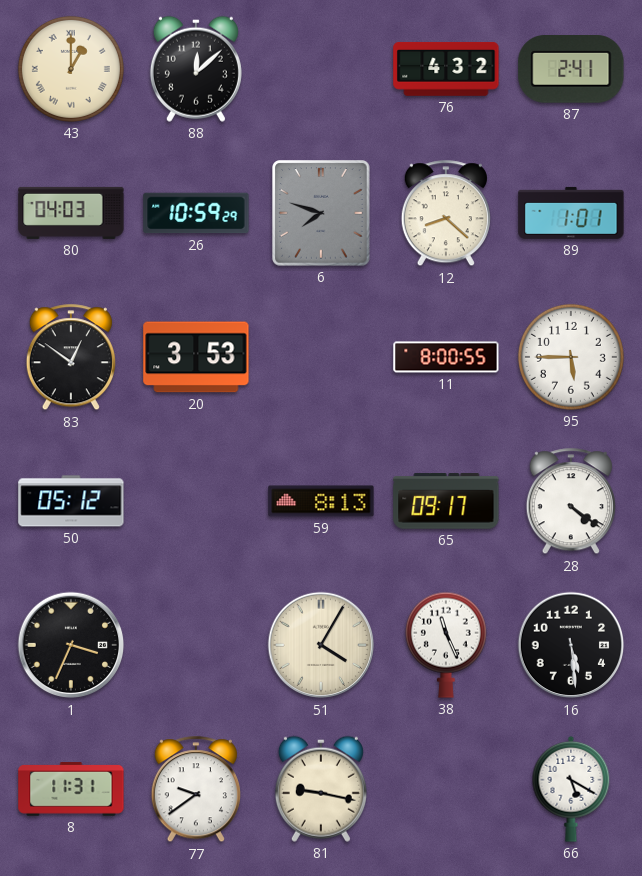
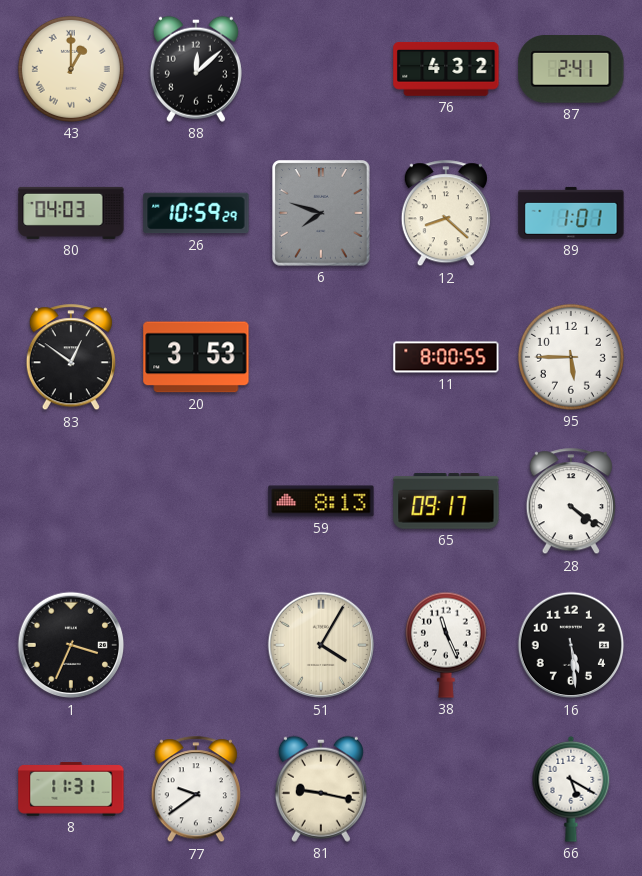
50: 05:12 -> none
